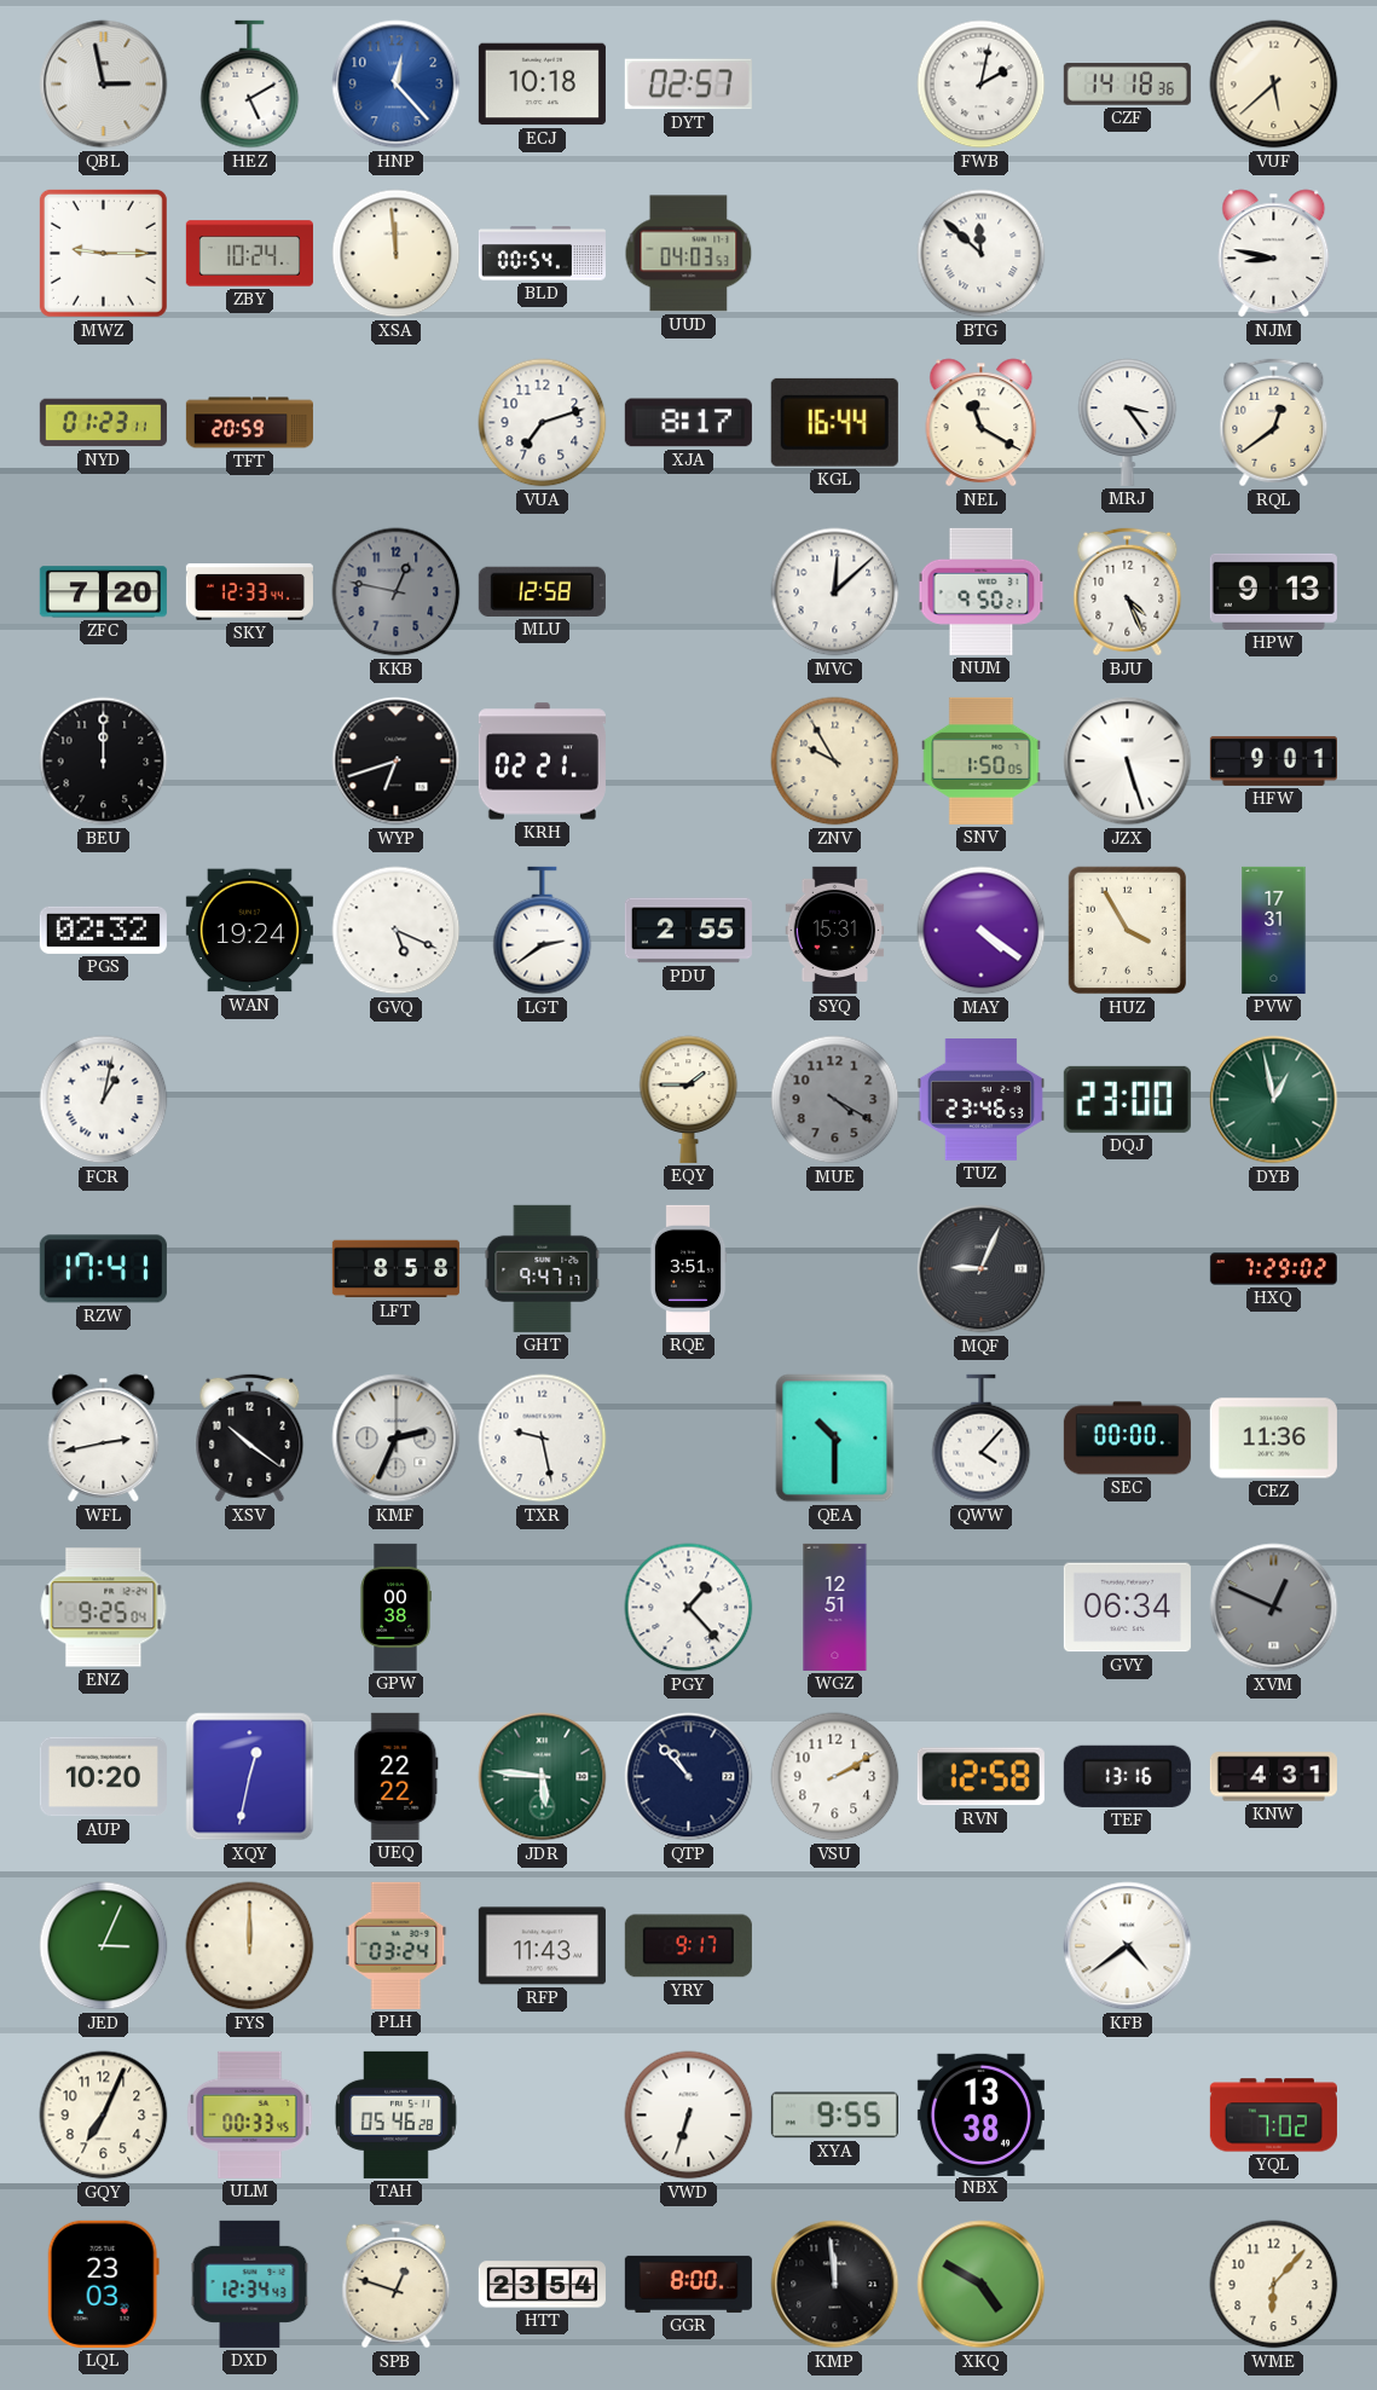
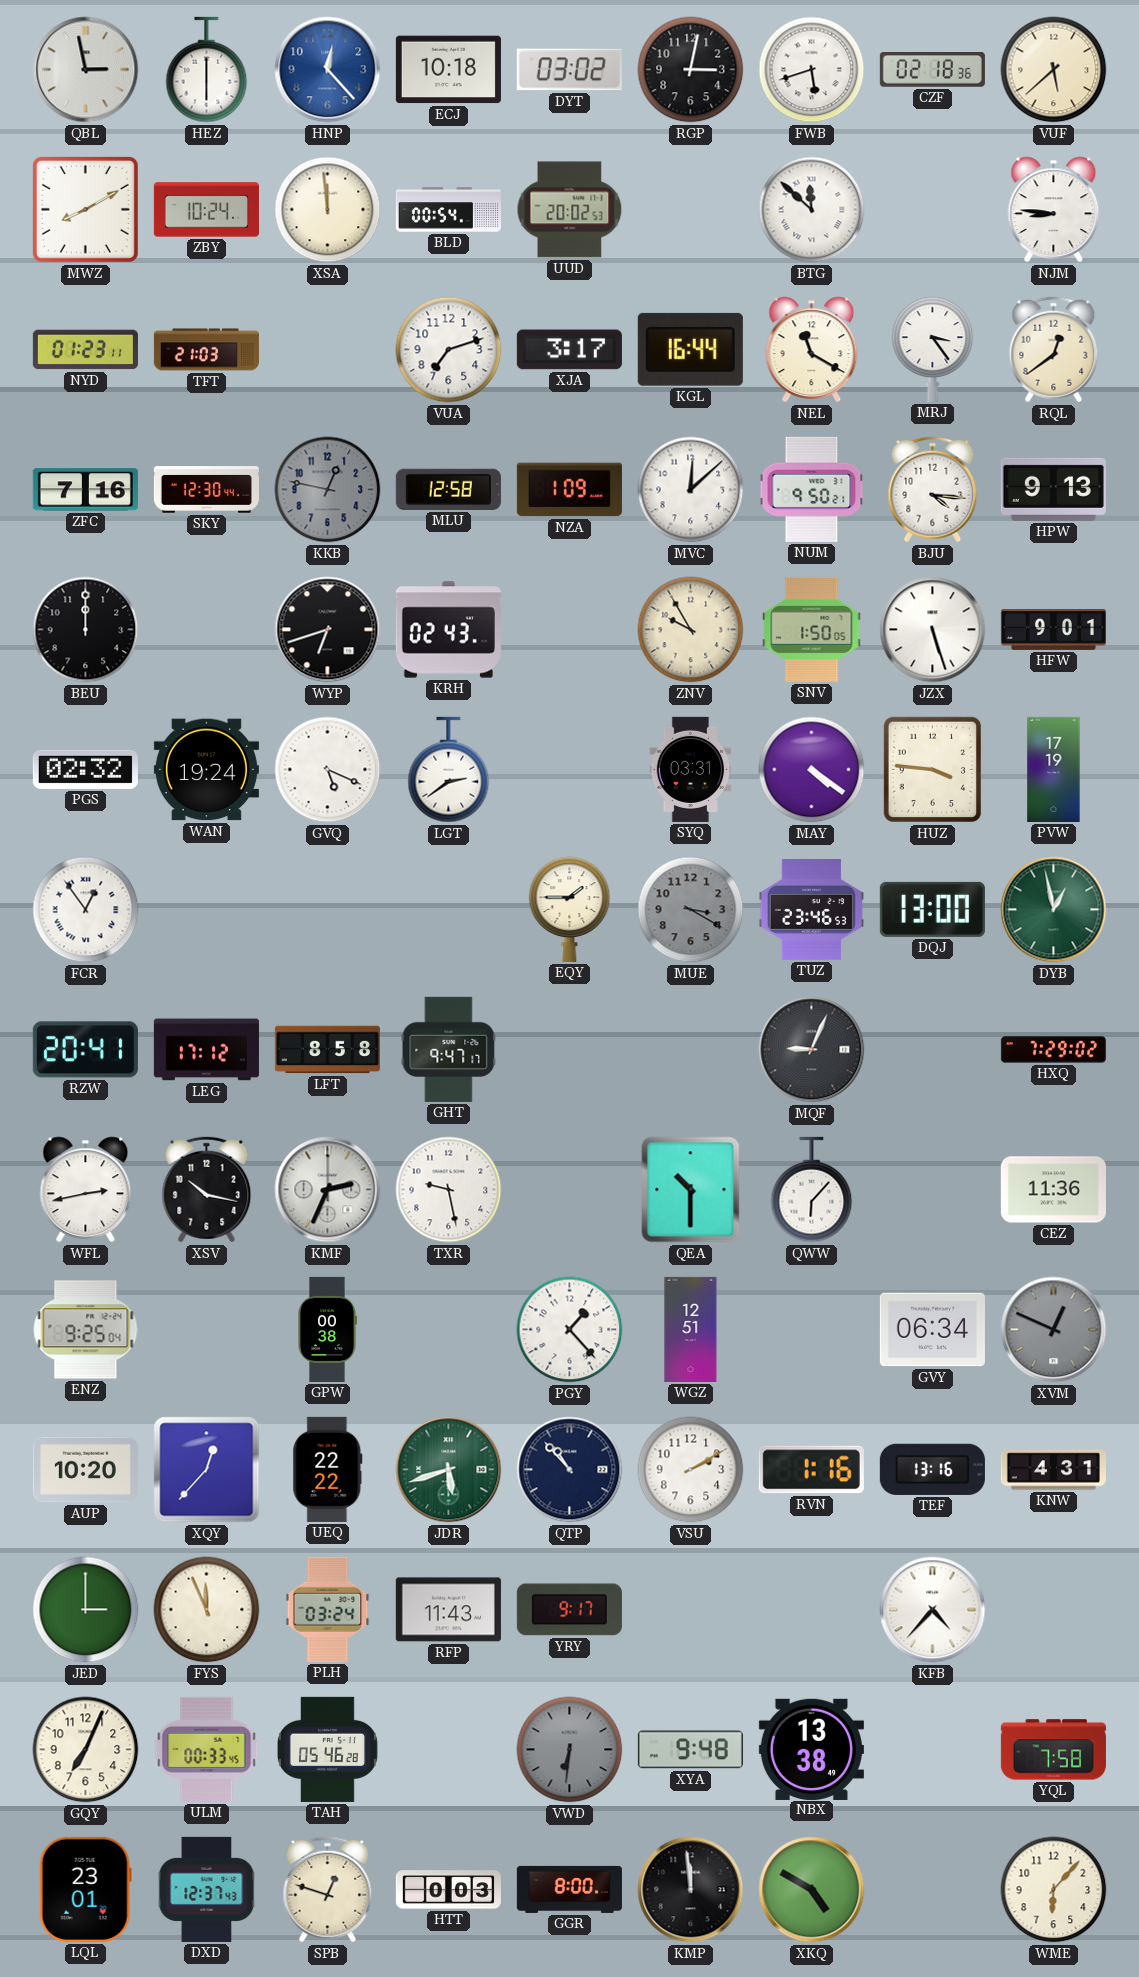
HEZ: 5:10 -> 6:00
DYT: 02:57 -> 03:02
RGP: none -> 3:02
FWB: 2:02 -> 5:42
CZF: 14:18 -> 02:18
MWZ: 9:15 -> 8:10
UUD: 04:03 -> 20:02
NJM: 8:47 -> 8:46
TFT: 20:59 -> 21:03
XJA: 8:17 -> 3:17
ZFC: 7:20 -> 7:16
SKY: 12:33 -> 12:30
NZA: none -> 1:09
BJU: 4:26 -> 4:16
KRH: 02:21 -> 02:43
PDU: 2:55 -> none
SYQ: 15:31 -> 03:31
HUZ: 3:55 -> 3:46
PVW: 17:31 -> 17:19
FCR: 1:02 -> 12:54
MUE: 4:20 -> 3:20
DQJ: 23:00 -> 13:00
RZW: 17:41 -> 20:41
LEG: none -> 17:12
RQE: 3:51 -> none
XSV: 10:21 -> 10:17
QWW: 4:07 -> 6:07
SEC: 00:00 -> none
XQY: 12:32 -> 12:37
JDR: 5:46 -> 5:42
RVN: 12:58 -> 1:16
JED: 3:04 -> 3:00
FYS: 12:00 -> 11:56
KFB: 4:39 -> 4:37
VWD: 6:33 -> 6:31
VWD dial: white -> grey
XYA: 9:55 -> 9:48
YQL: 7:02 -> 7:58
LQL: 23:03 -> 23:01
DXD: 12:34 -> 12:37
HTT: 23:54 -> 0:03
